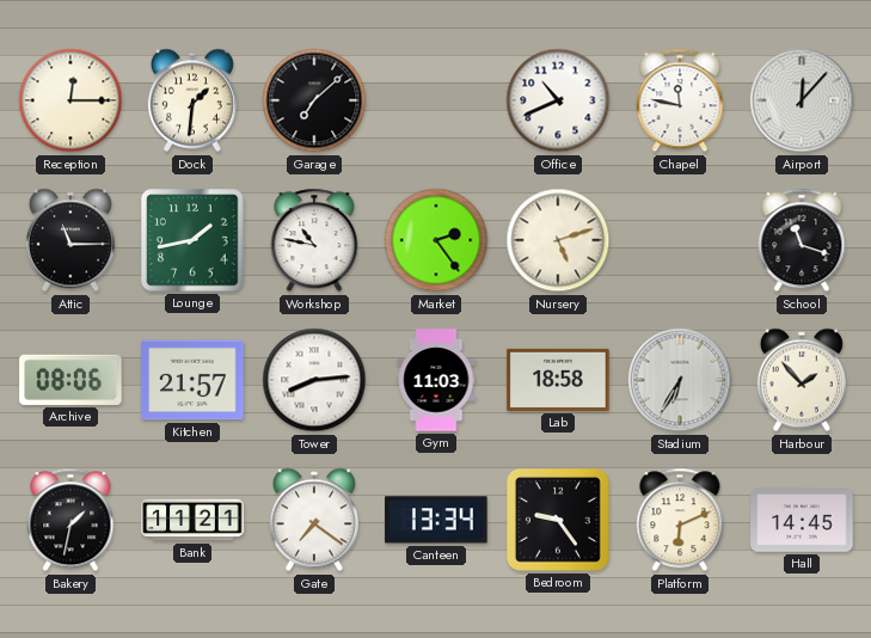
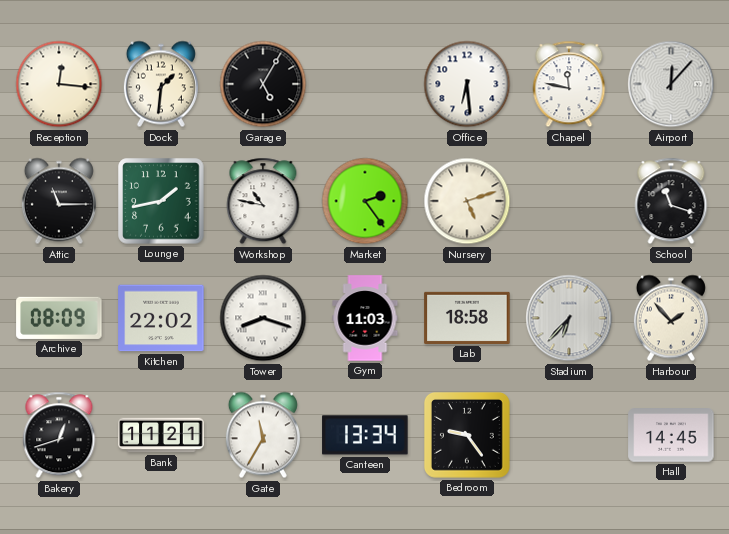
Reception: 12:15 -> 12:16
Garage: 7:08 -> 5:05
Office: 10:41 -> 6:29
Archive: 08:06 -> 08:09
Kitchen: 21:57 -> 22:02
Tower: 8:14 -> 8:18
Stadium: 6:35 -> 6:37
Bakery: 1:32 -> 12:42
Gate: 7:21 -> 11:35
Platform: 6:11 -> none
